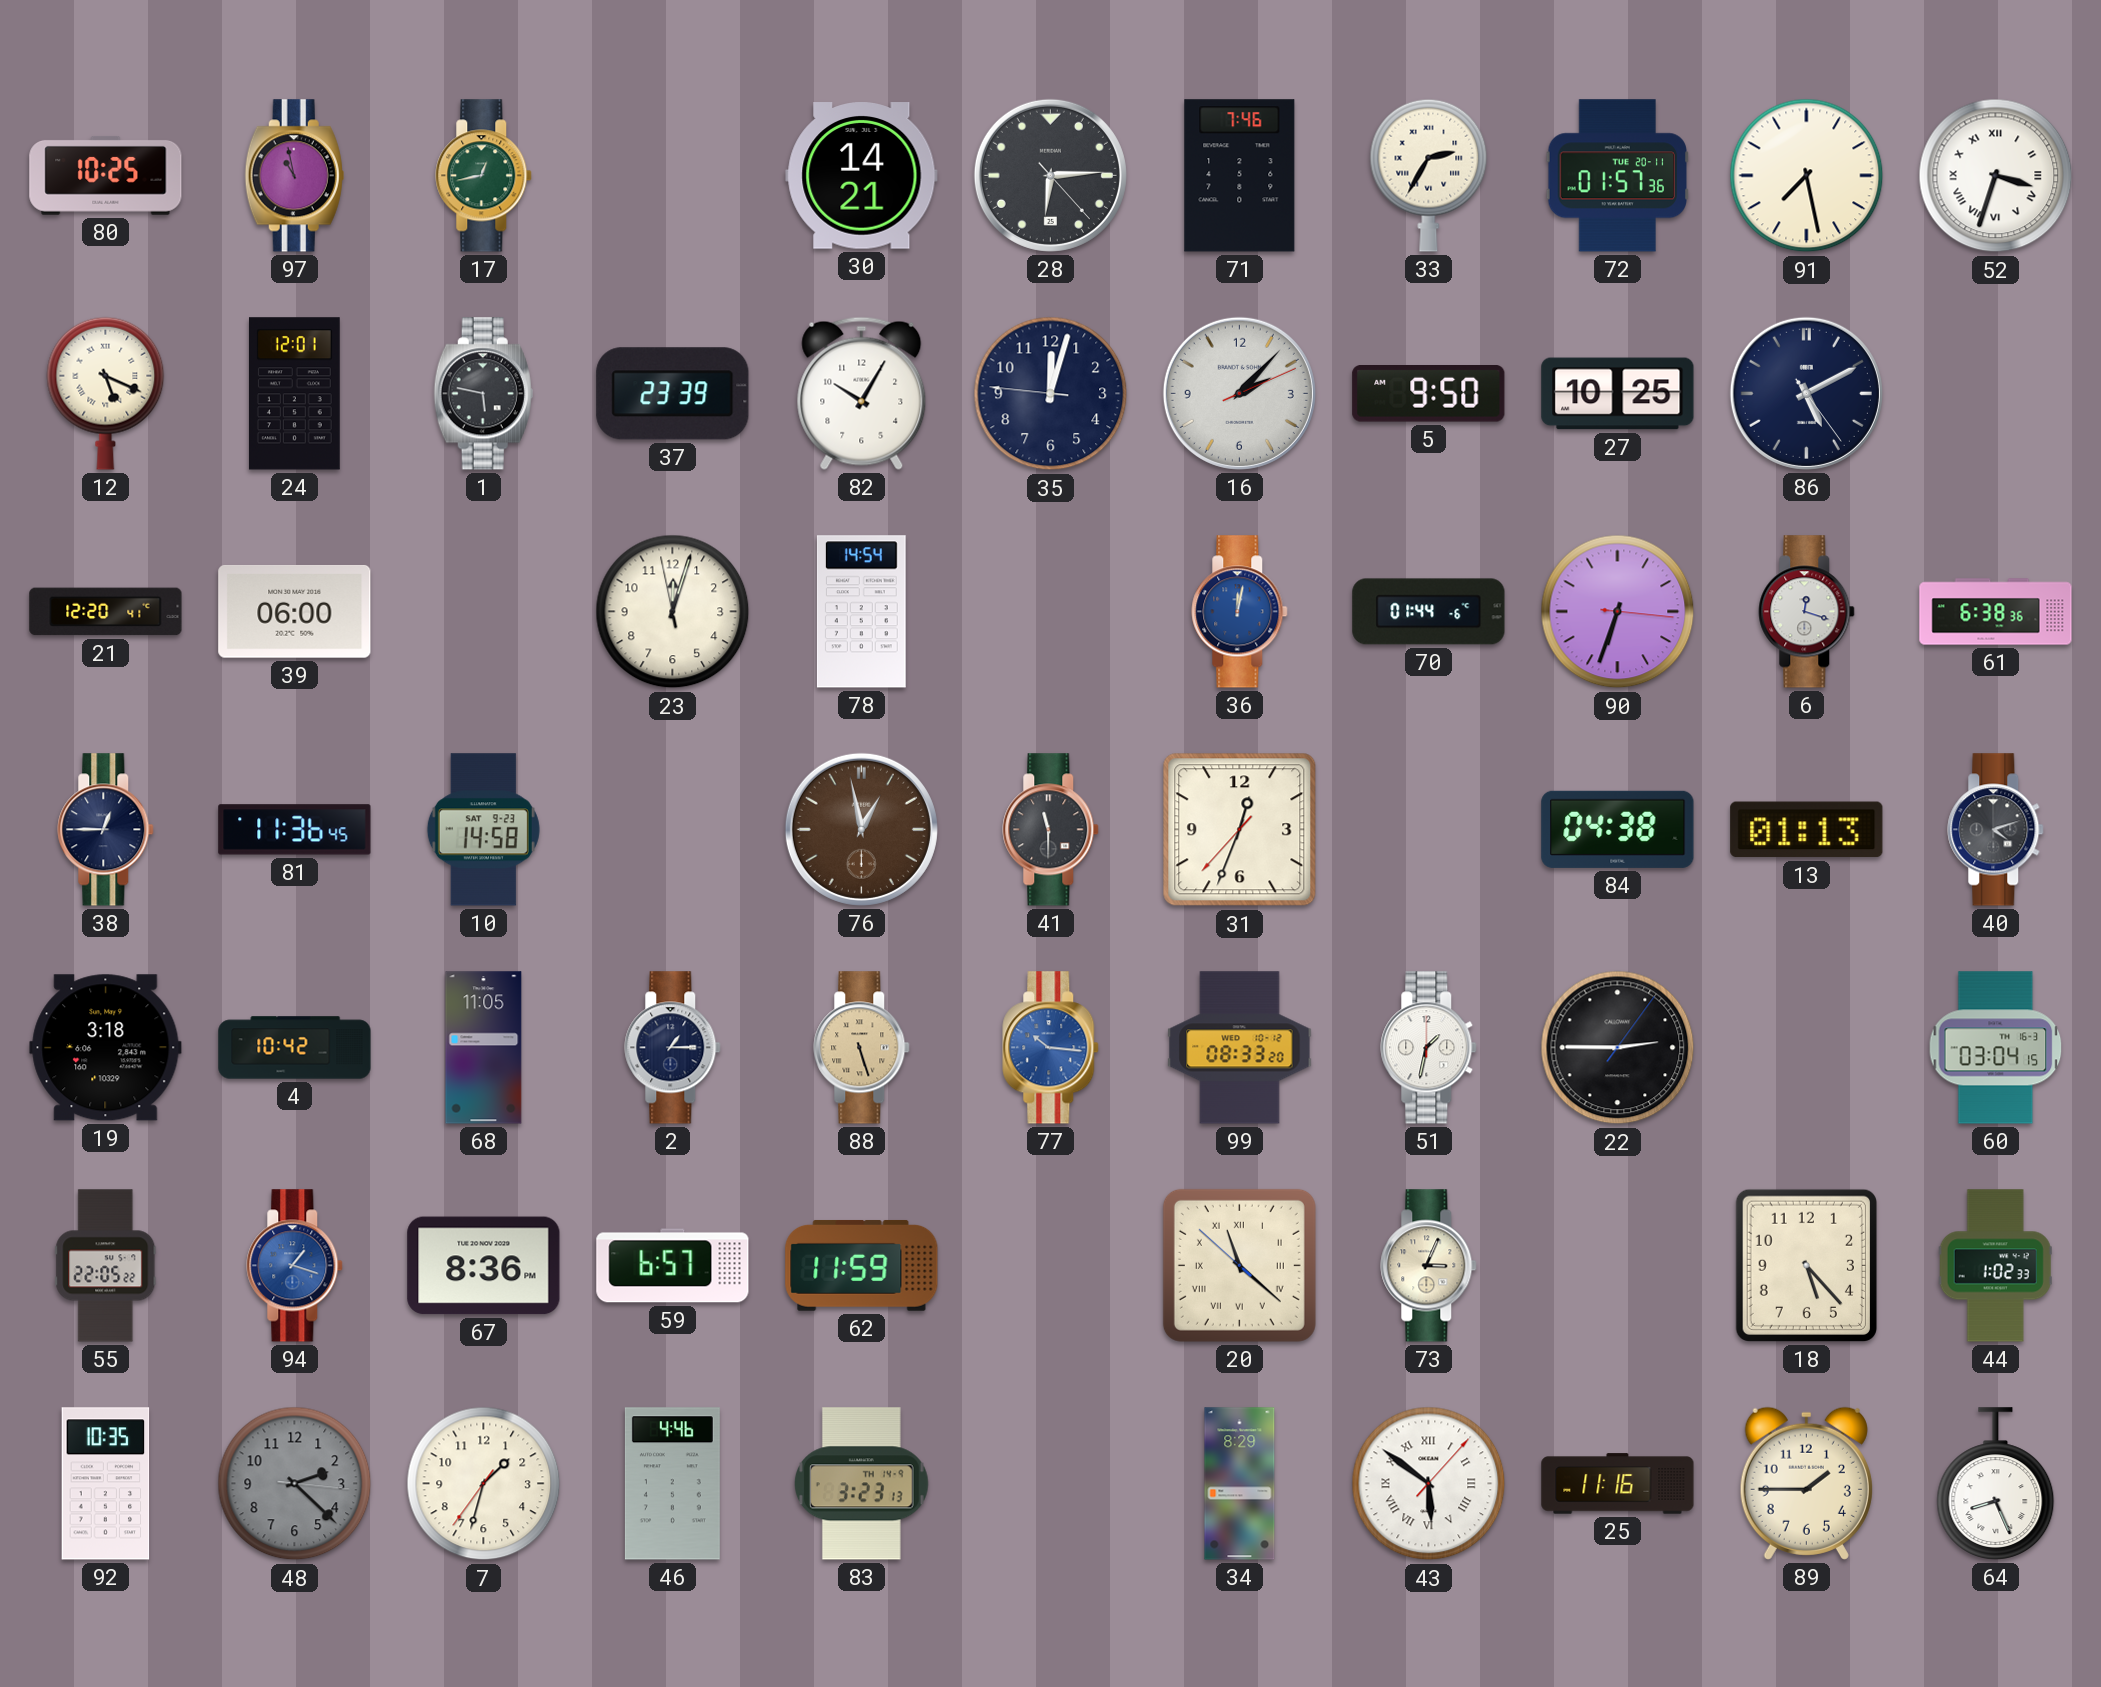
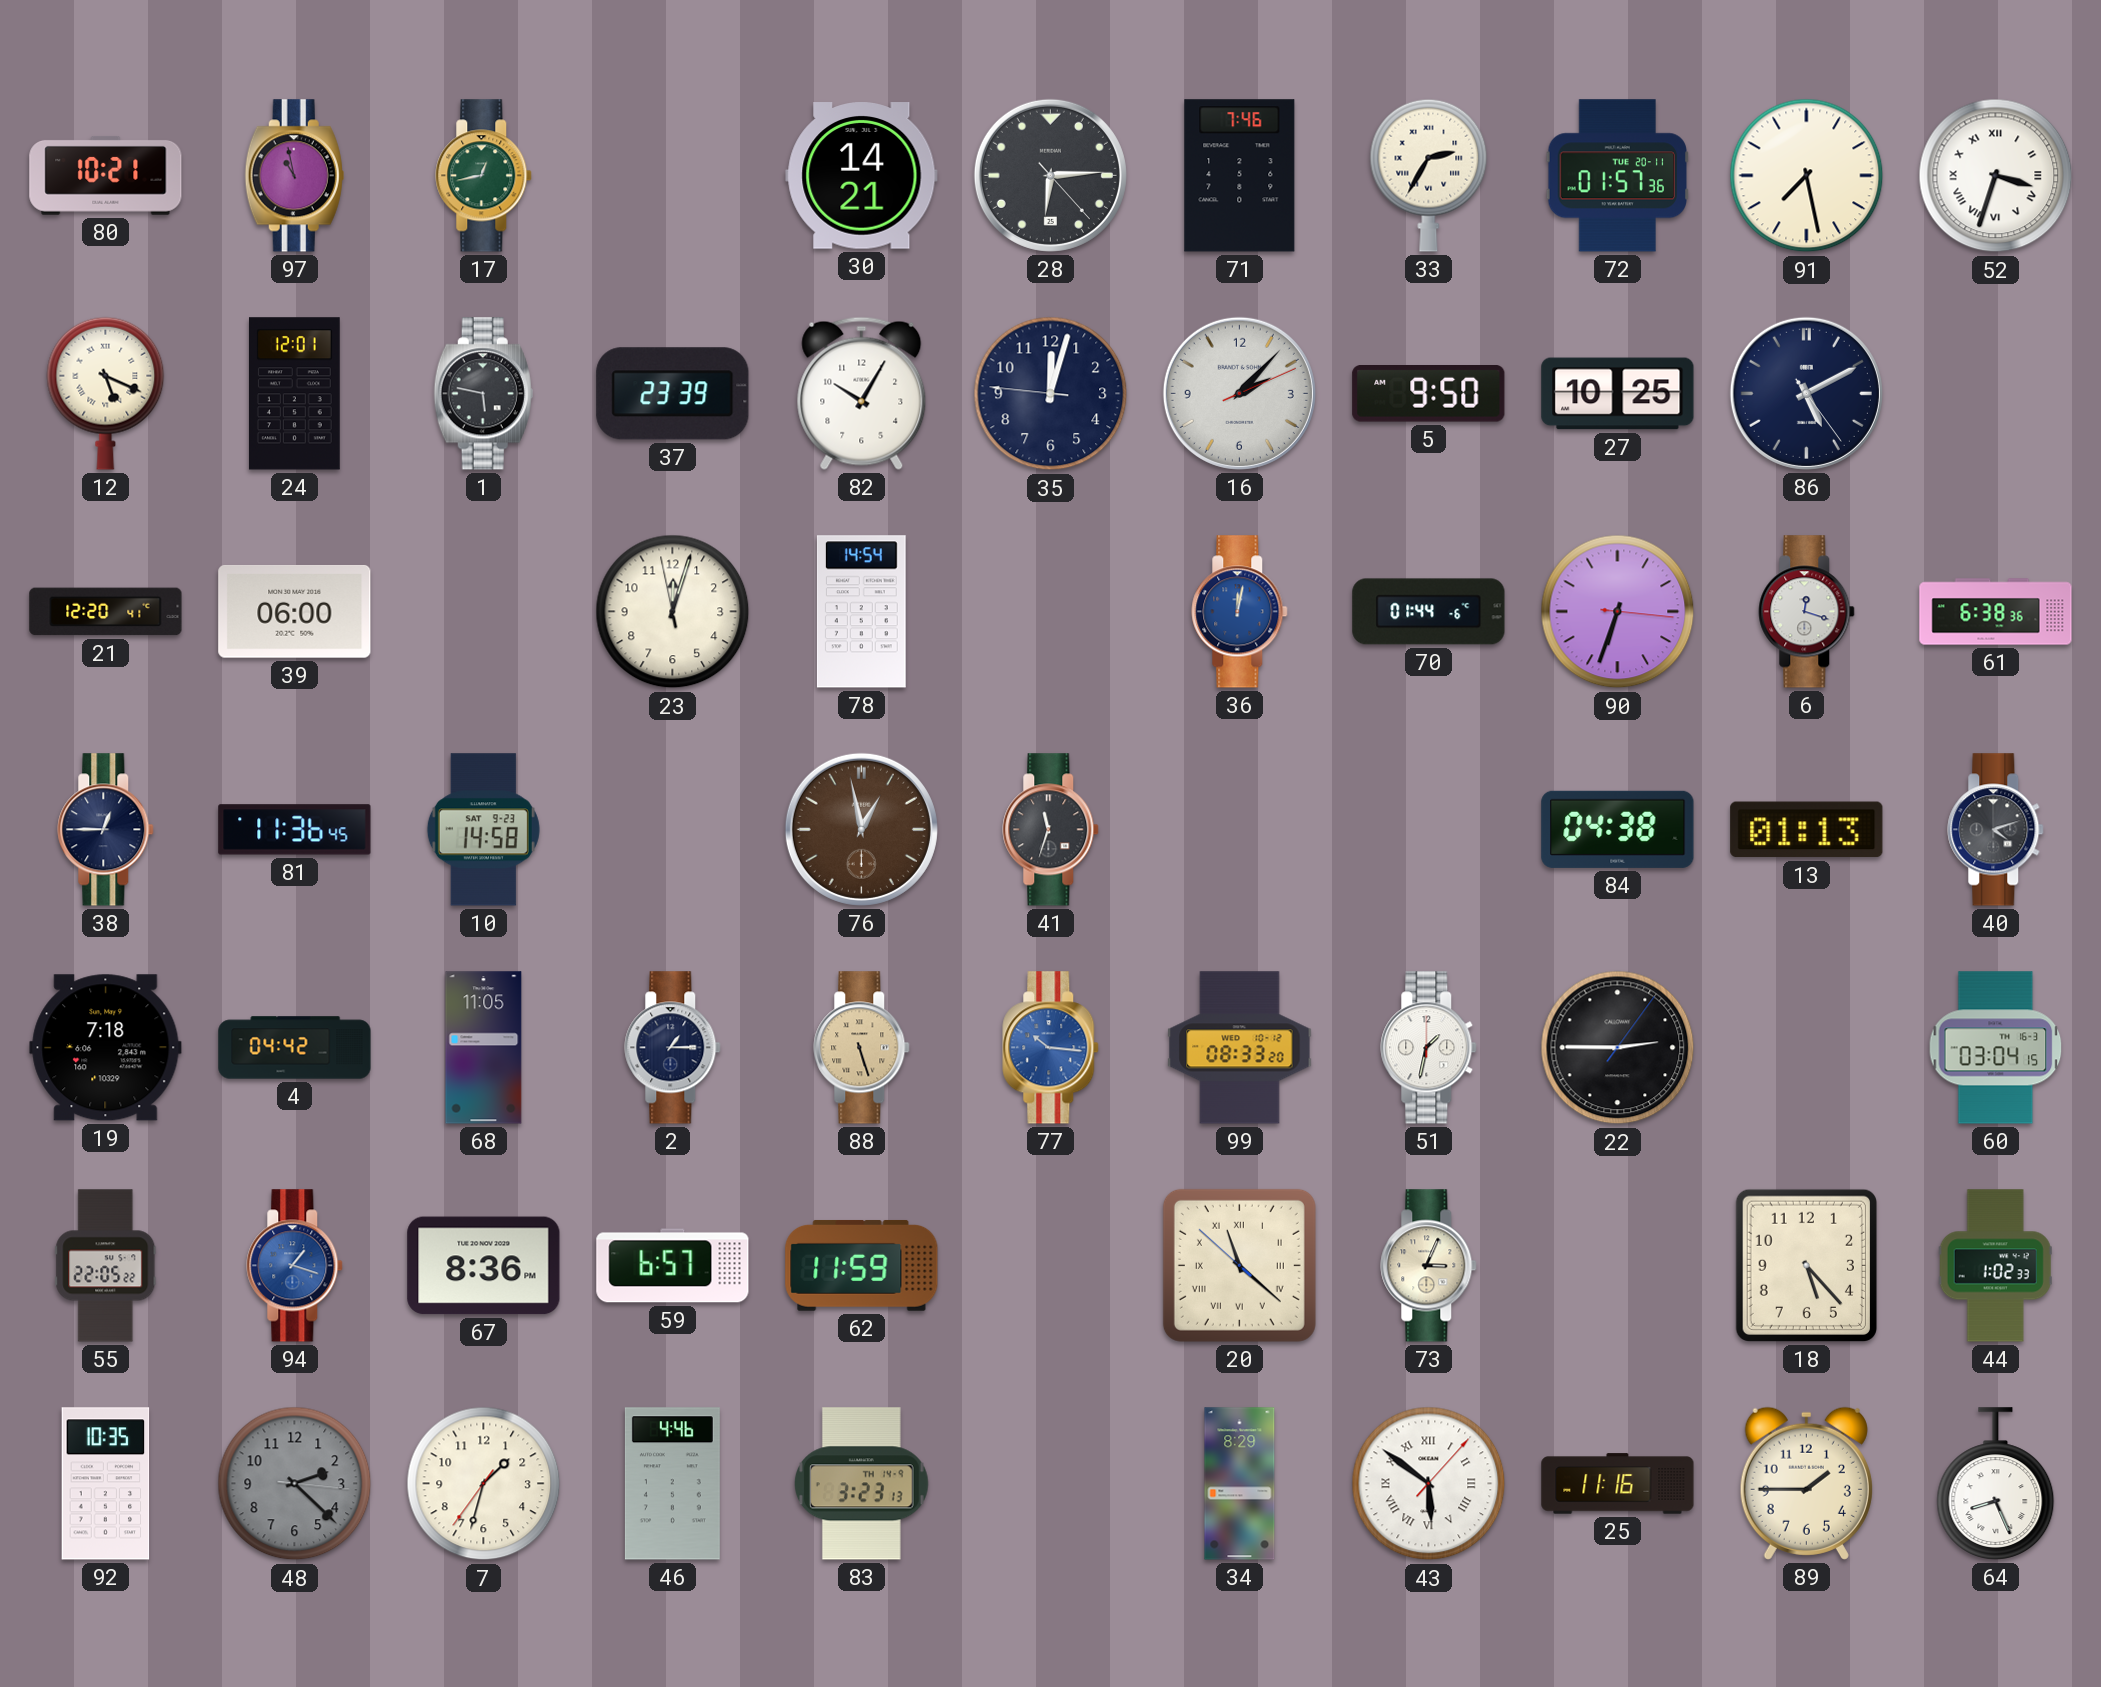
80: 10:25 -> 10:21
41: 11:30 -> 11:33
31: 12:33 -> none
19: 3:18 -> 7:18
4: 10:42 -> 04:42
